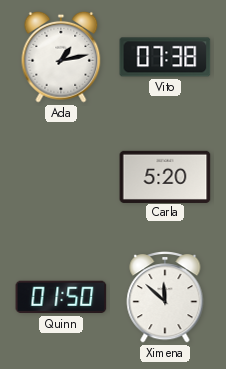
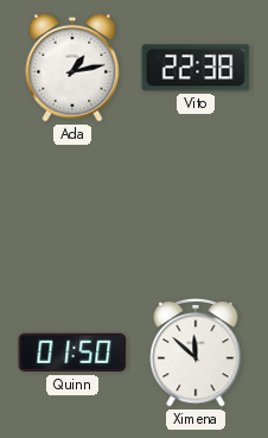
Vito: 07:38 -> 22:38
Carla: 5:20 -> none
